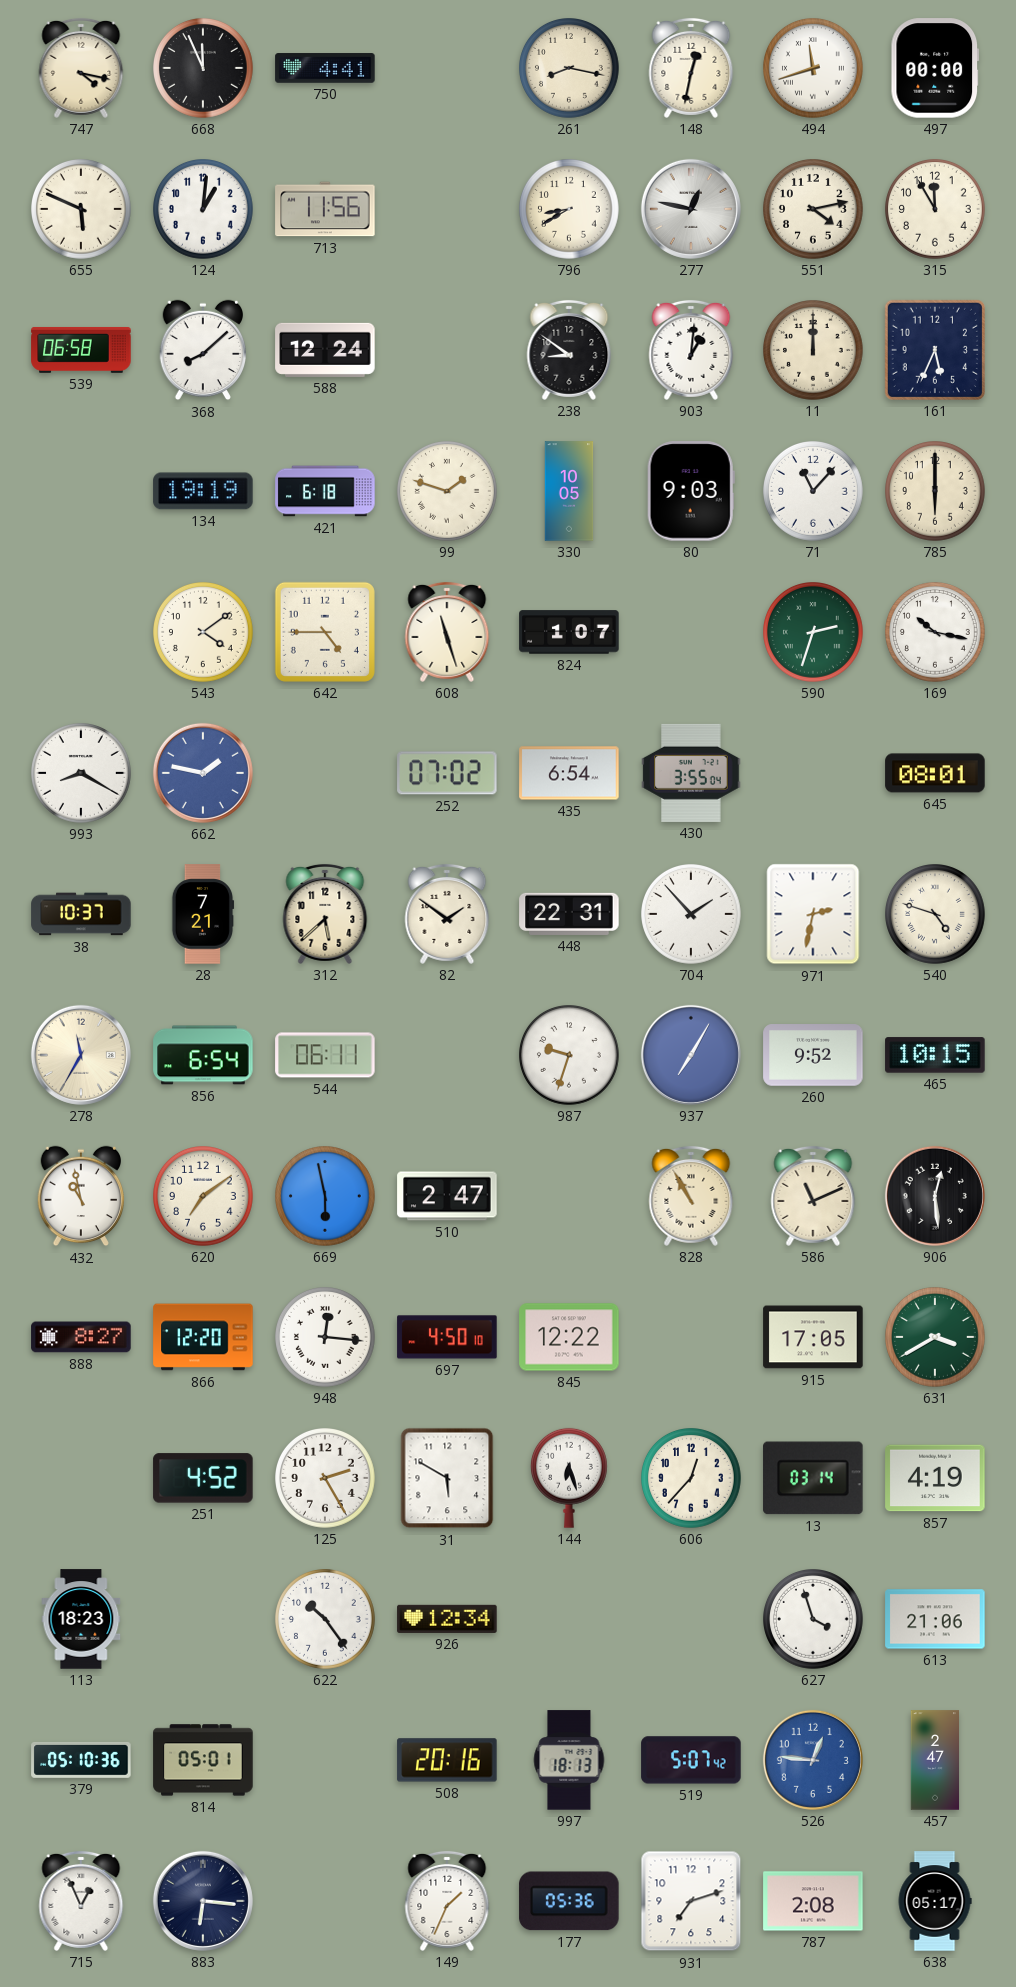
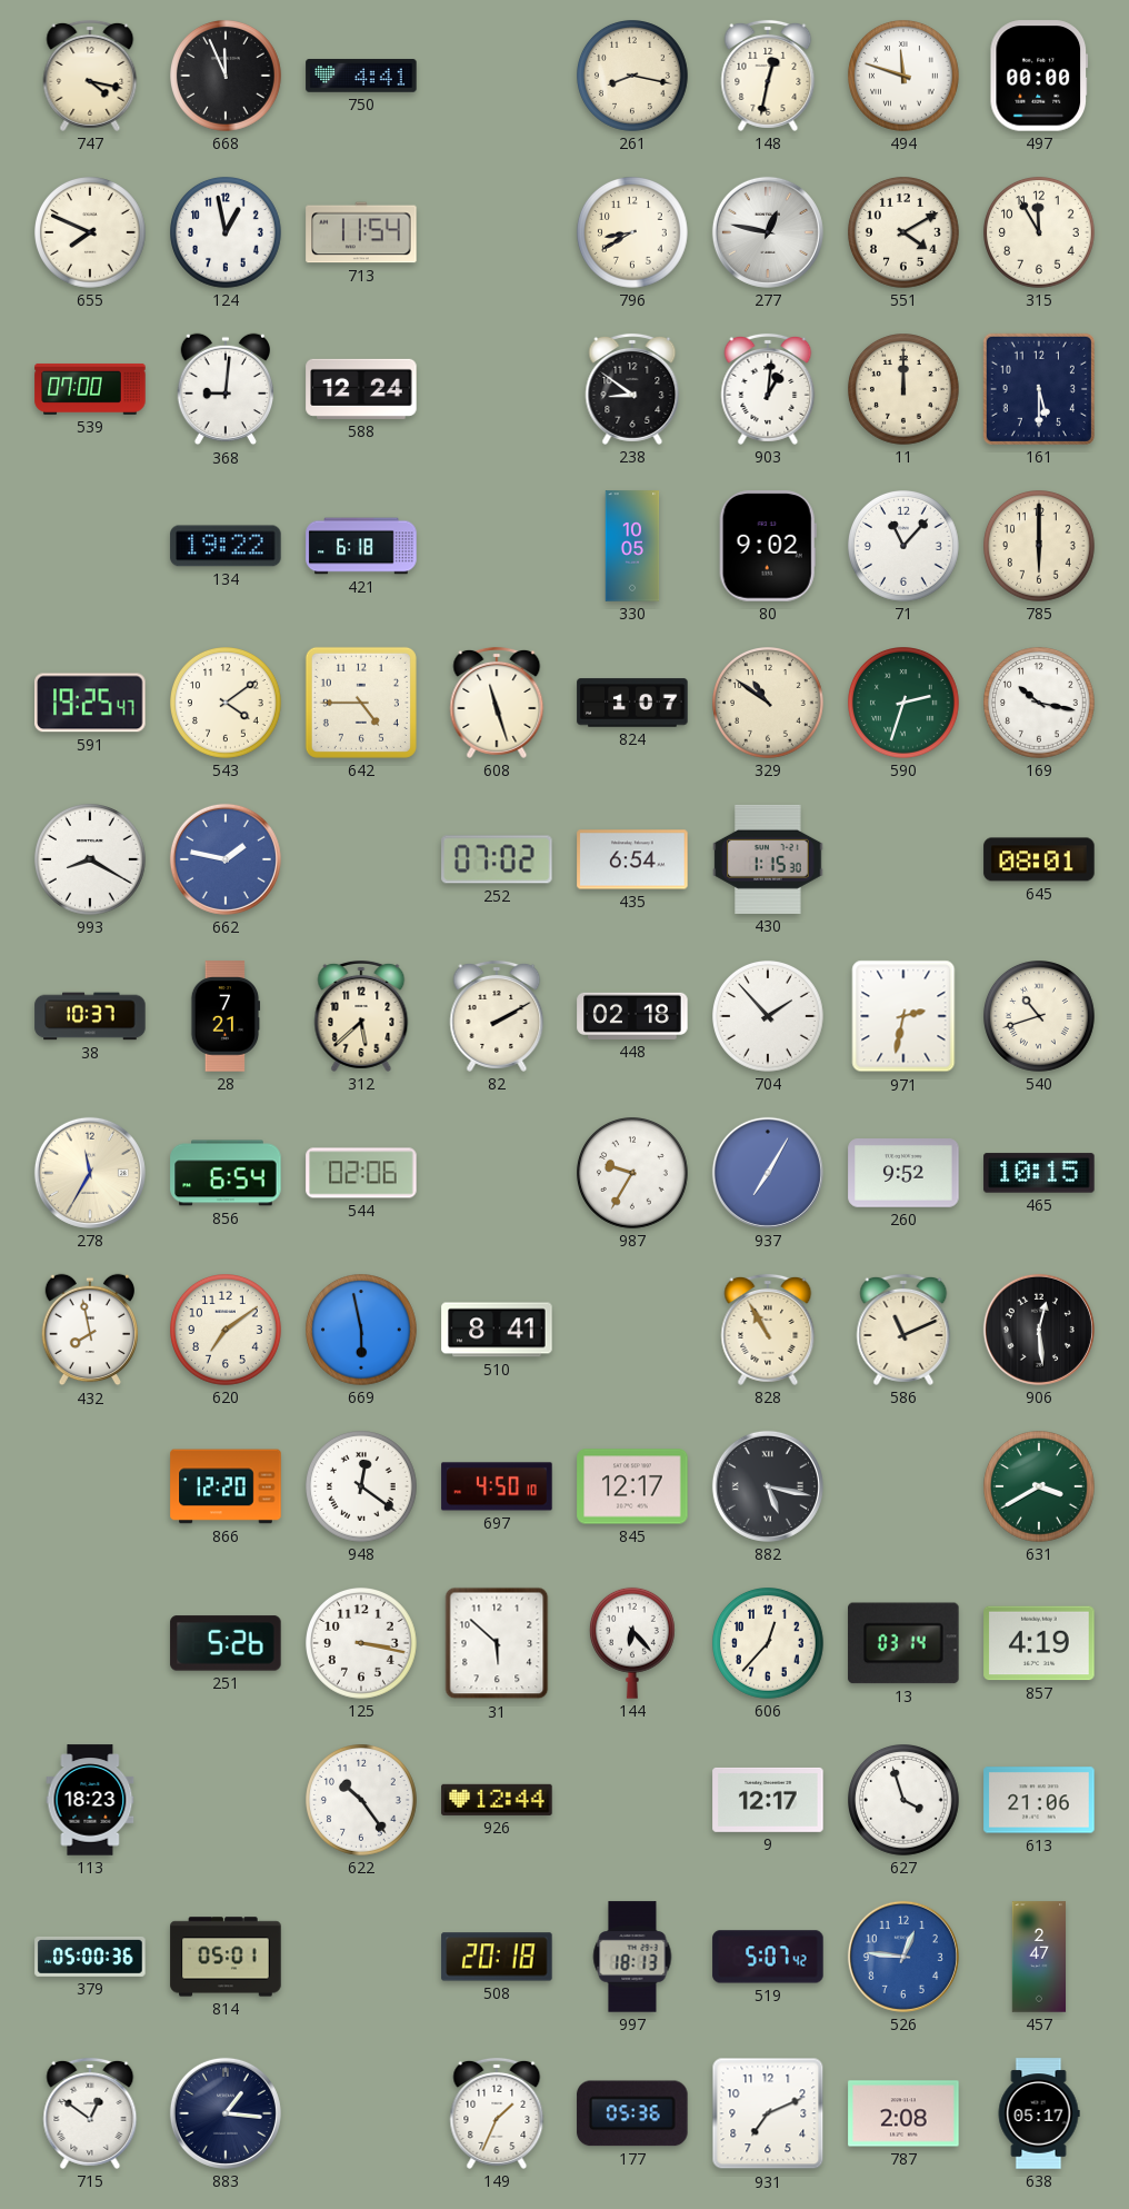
494: 11:42 -> 11:48
655: 5:49 -> 7:49
124: 1:01 -> 12:58
713: 11:56 -> 11:54
551: 4:13 -> 4:10
539: 06:58 -> 07:00
368: 8:08 -> 9:01
161: 5:34 -> 5:30
134: 19:19 -> 19:22
99: 1:48 -> none
80: 9:03 -> 9:02
591: none -> 19:25
329: none -> 10:51
430: 3:55 -> 1:15
82: 1:51 -> 2:10
448: 22:31 -> 02:18
540: 4:48 -> 10:42
544: 06:11 -> 02:06
987: 9:33 -> 9:35
432: 10:58 -> 7:58
510: 2:47 -> 8:41
888: 8:27 -> none
948: 12:16 -> 12:21
845: 12:22 -> 12:17
882: none -> 5:17
915: 17:05 -> none
251: 4:52 -> 5:26
125: 2:25 -> 3:17
31: 5:50 -> 5:52
144: 6:27 -> 6:23
926: 12:34 -> 12:44
9: none -> 12:17
379: 05:10 -> 05:00
508: 20:16 -> 20:18
715: 12:56 -> 12:51
883: 6:16 -> 1:16
931: 7:12 -> 7:11
